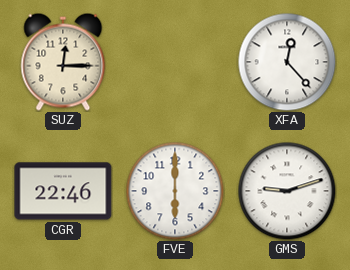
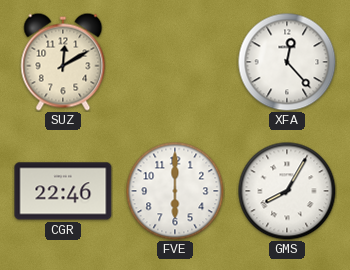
SUZ: 12:15 -> 12:10
GMS: 9:12 -> 8:05
